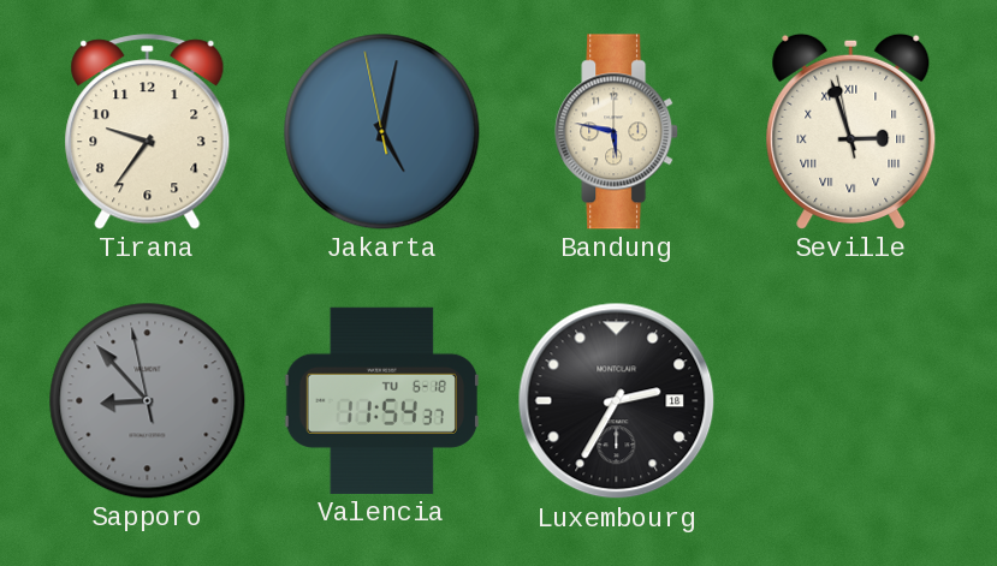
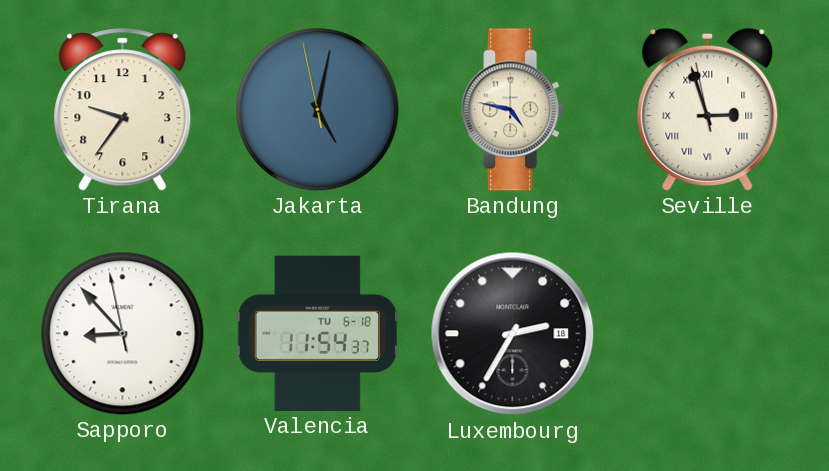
Bandung: 5:47 -> 4:47
Sapporo dial: grey -> white
